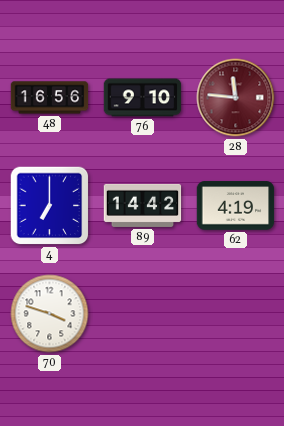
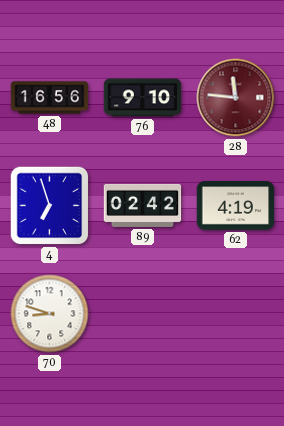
4: 7:00 -> 6:57
89: 14:42 -> 02:42
70: 3:48 -> 8:48
